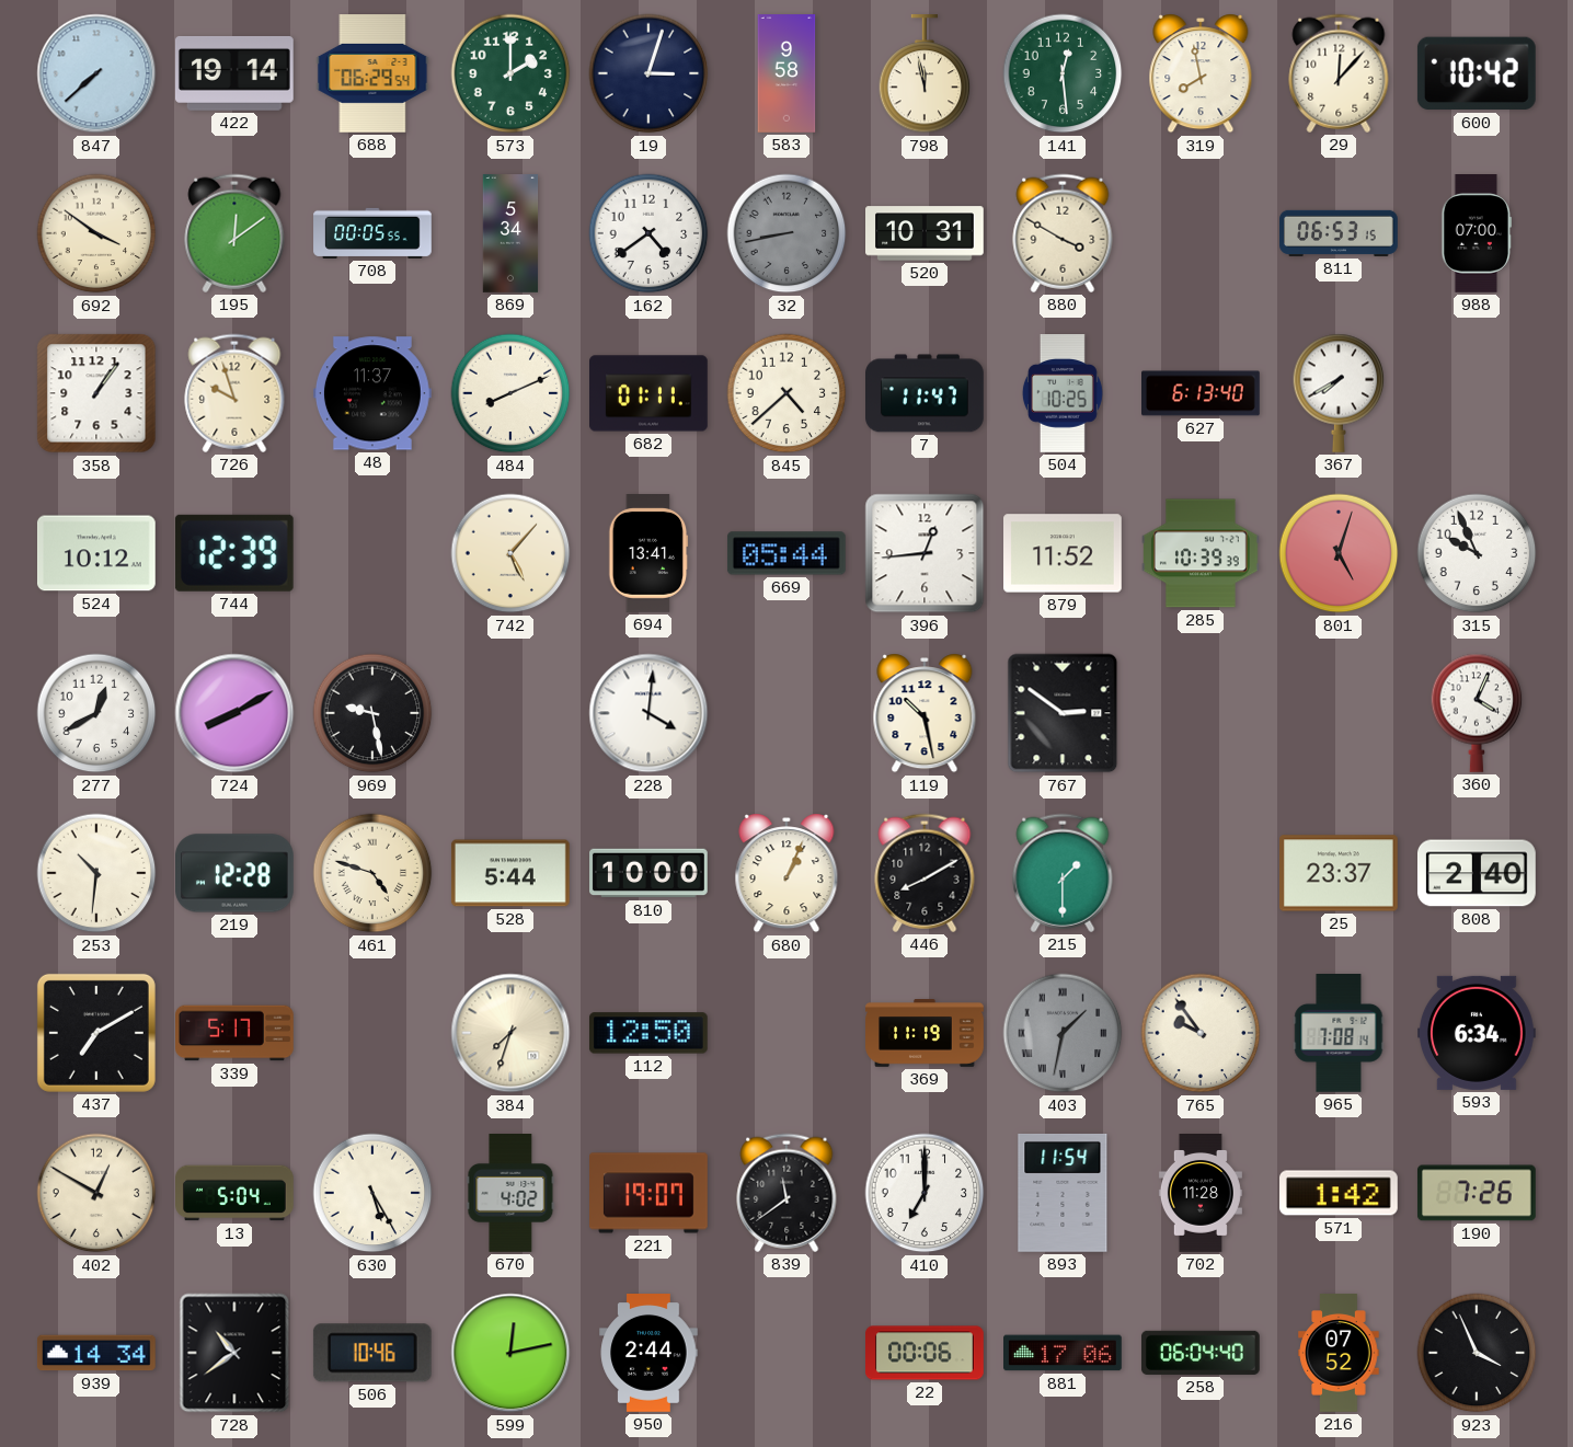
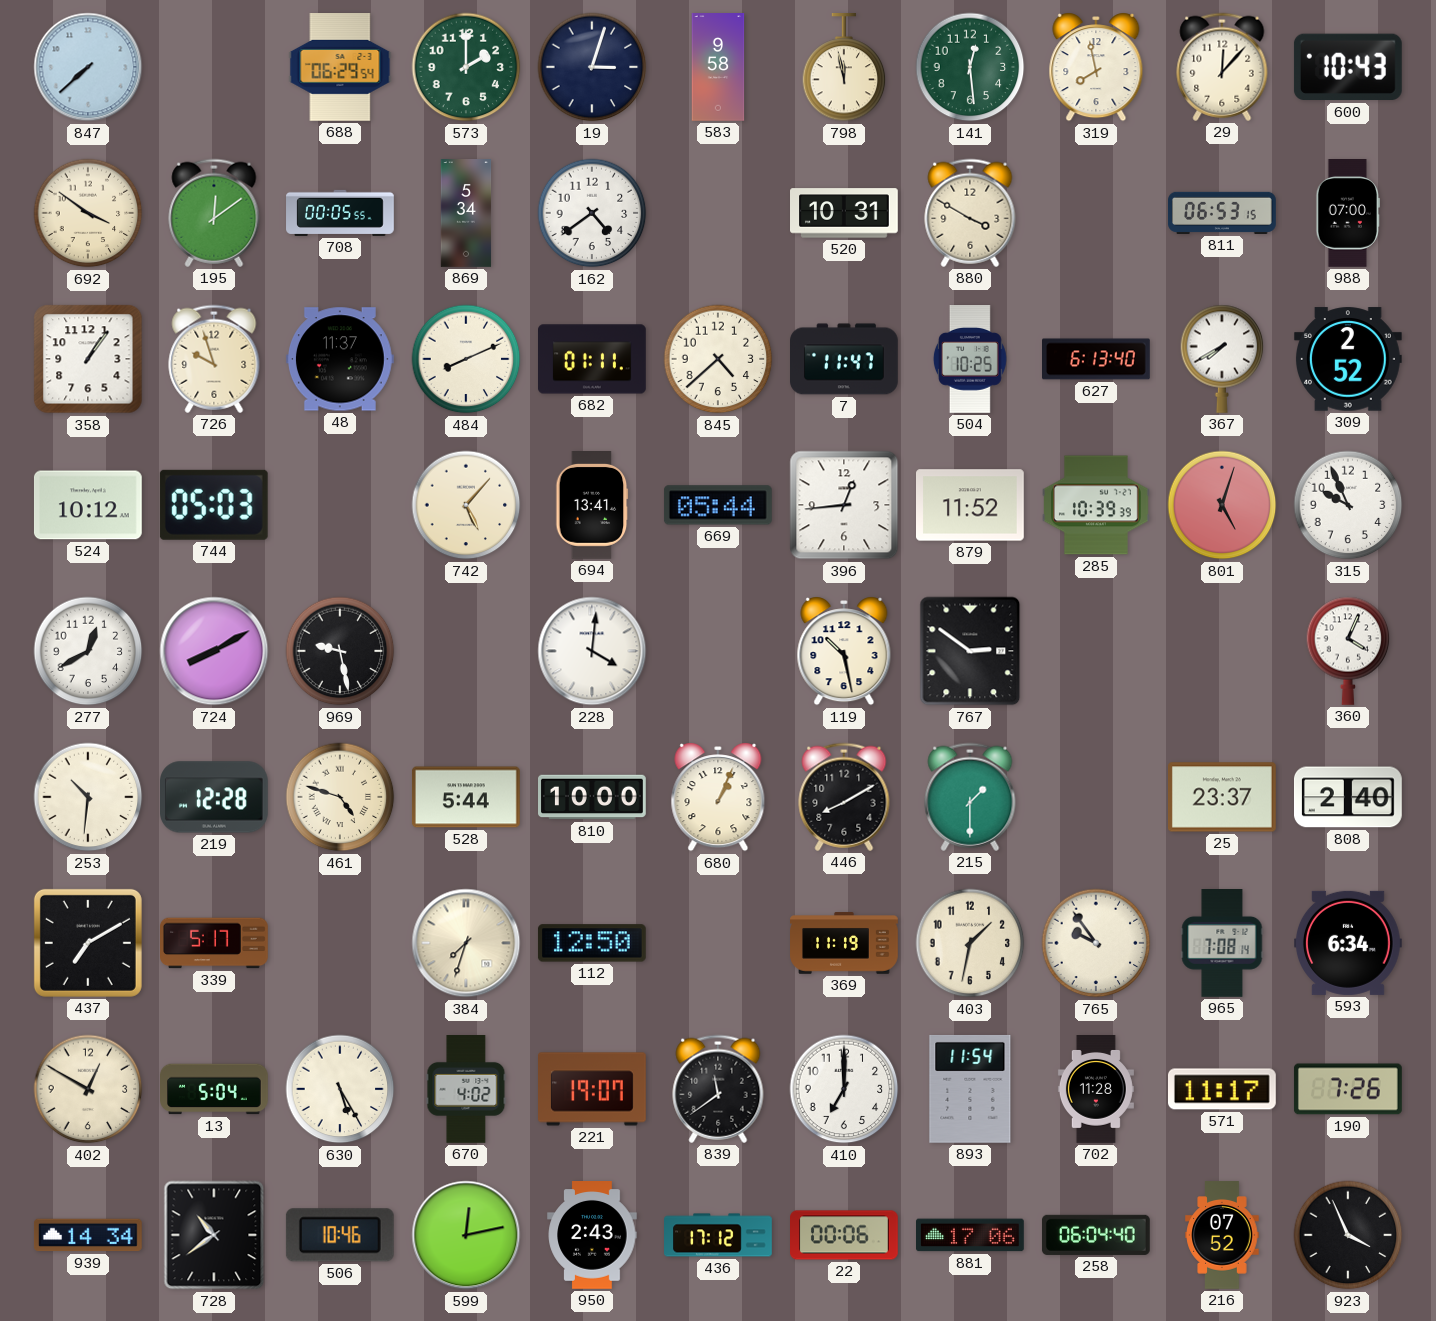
422: 19:14 -> none
600: 10:42 -> 10:43
32: 8:43 -> none
309: none -> 2:52
744: 12:39 -> 05:03
403 dial: grey -> cream
403 numerals: Roman -> Arabic
571: 1:42 -> 11:17
950: 2:44 -> 2:43
436: none -> 17:12
